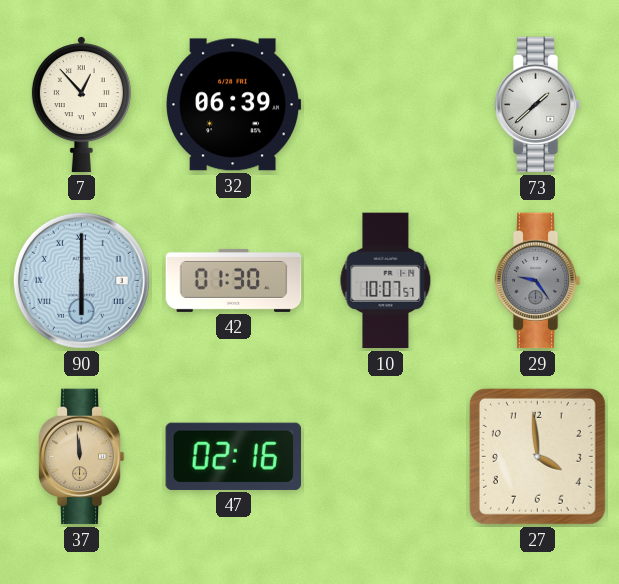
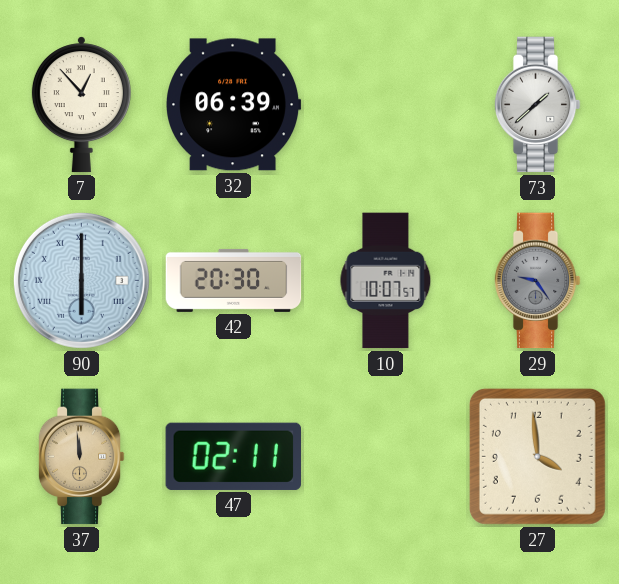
42: 01:30 -> 20:30
47: 02:16 -> 02:11
